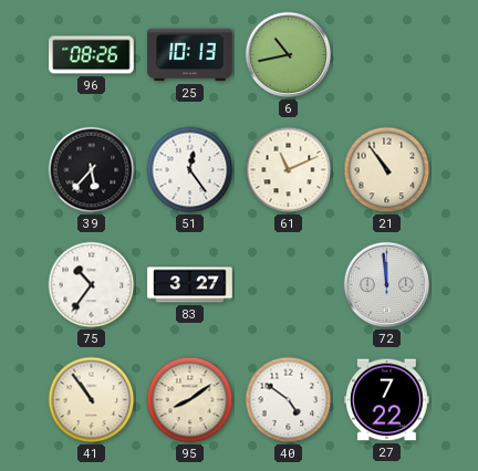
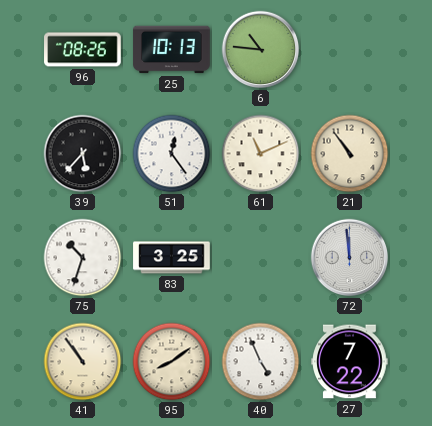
6: 10:43 -> 10:46
75: 10:36 -> 10:33
83: 3:27 -> 3:25
40: 4:51 -> 4:56
